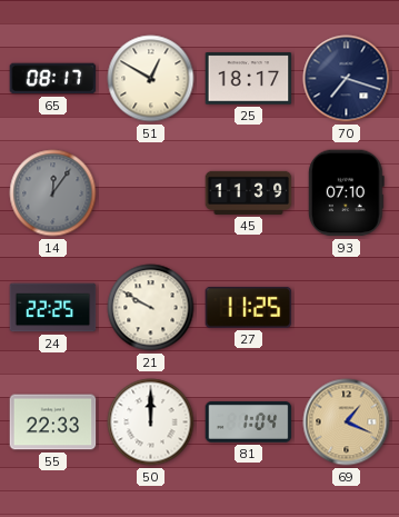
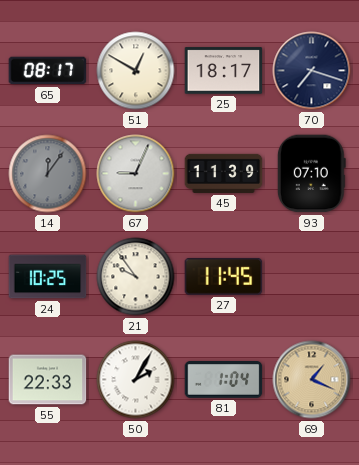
67: none -> 9:04
24: 22:25 -> 10:25
21: 9:50 -> 9:54
27: 11:25 -> 11:45
50: 12:00 -> 2:05
